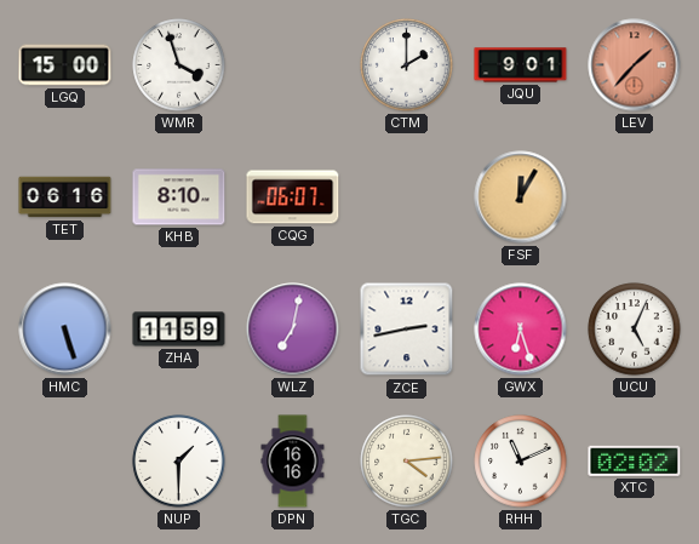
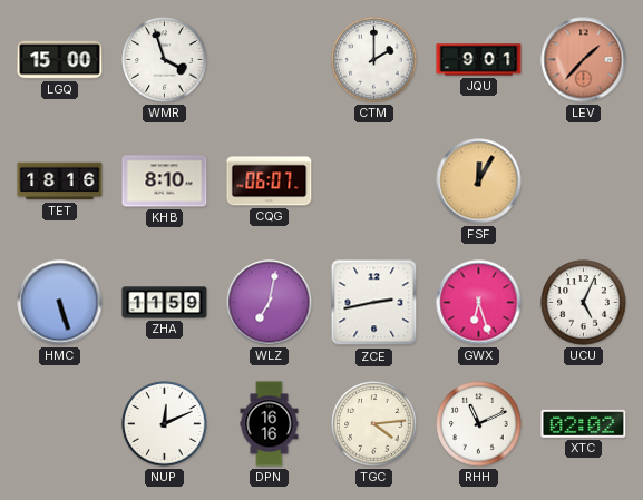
TET: 06:16 -> 18:16
NUP: 1:30 -> 12:11
